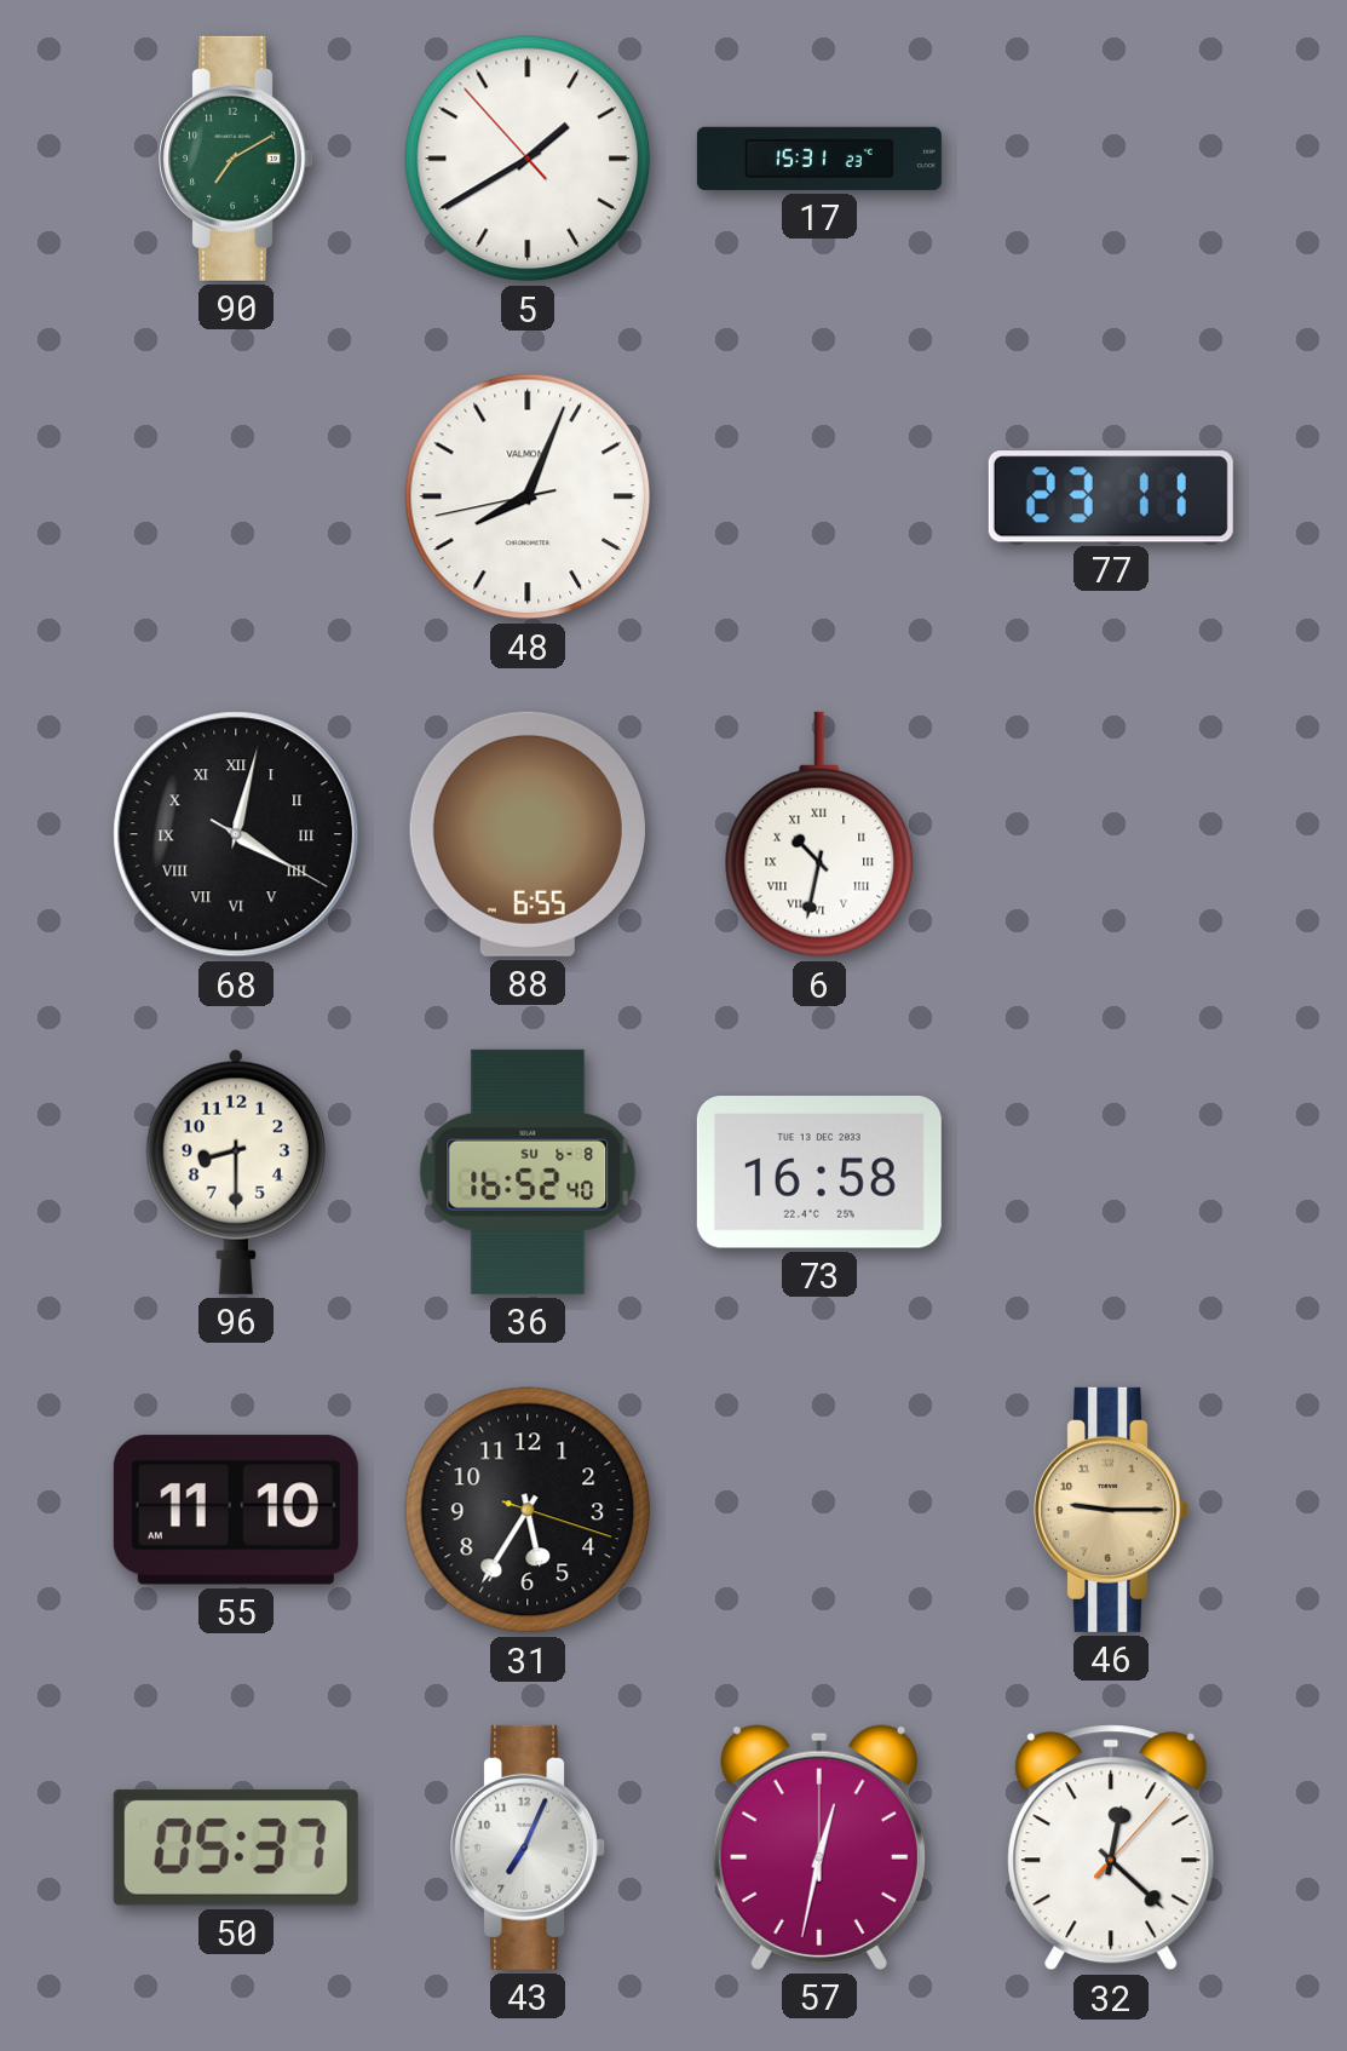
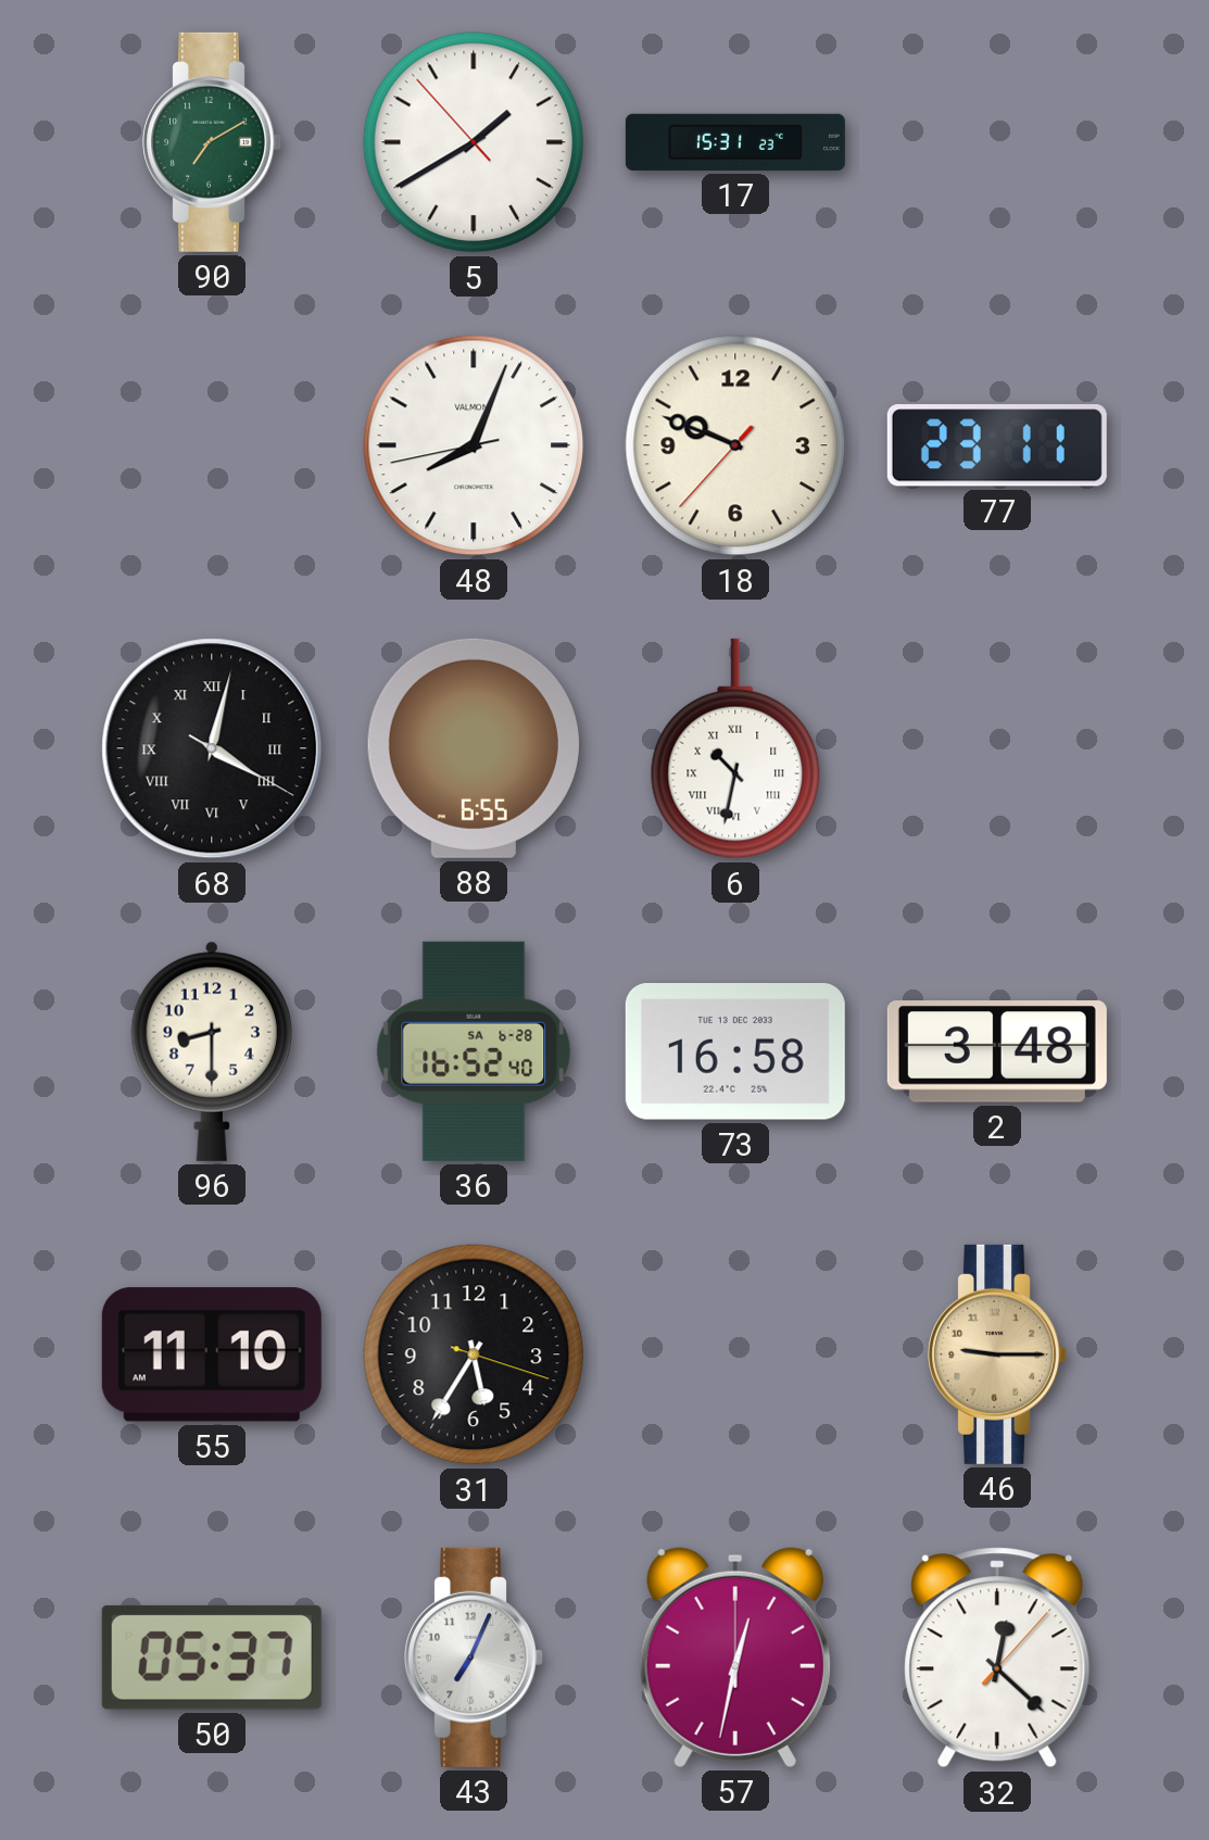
18: none -> 9:48
36 date: SU 6-8 -> SA 6-28
2: none -> 3:48
